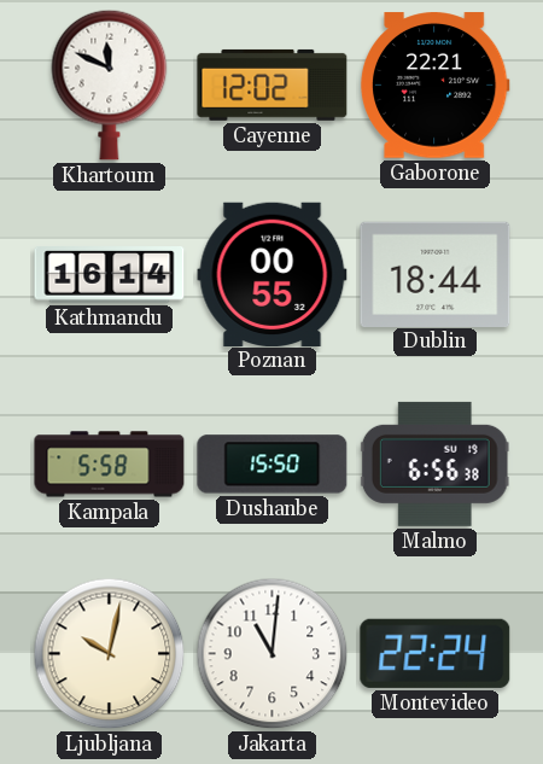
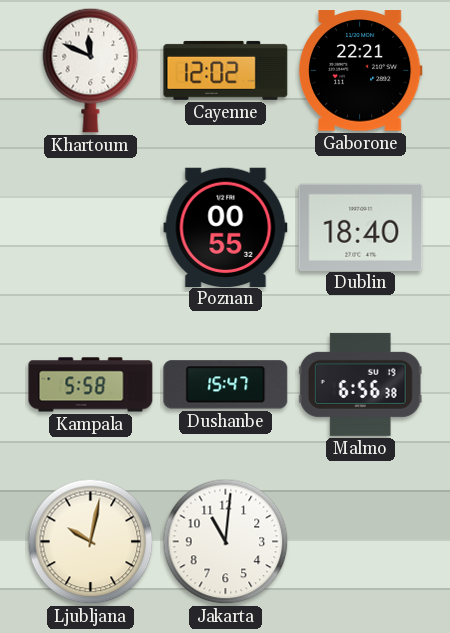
Kathmandu: 16:14 -> none
Dublin: 18:44 -> 18:40
Dushanbe: 15:50 -> 15:47
Montevideo: 22:24 -> none
